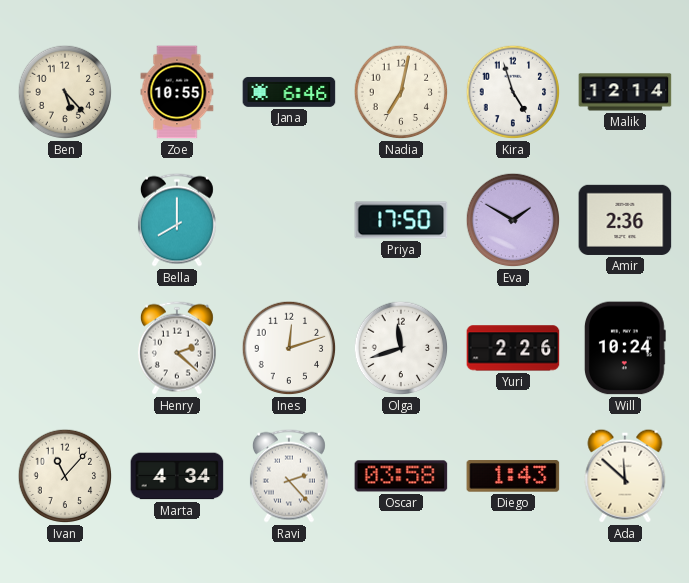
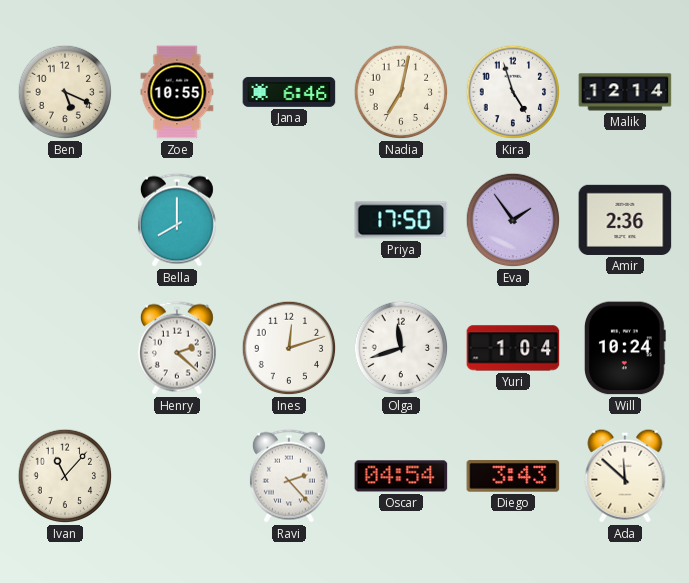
Ben: 5:23 -> 5:19
Eva: 1:50 -> 1:54
Yuri: 2:26 -> 1:04
Marta: 4:34 -> none
Oscar: 03:58 -> 04:54
Diego: 1:43 -> 3:43
